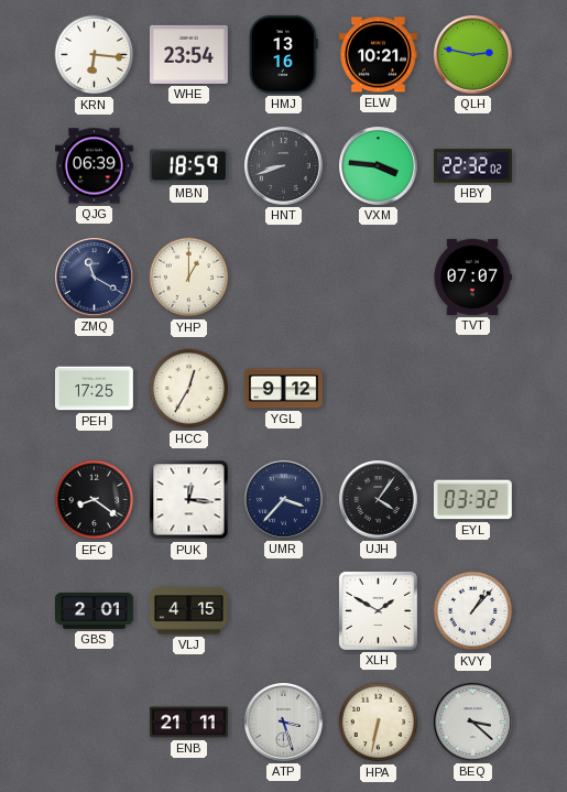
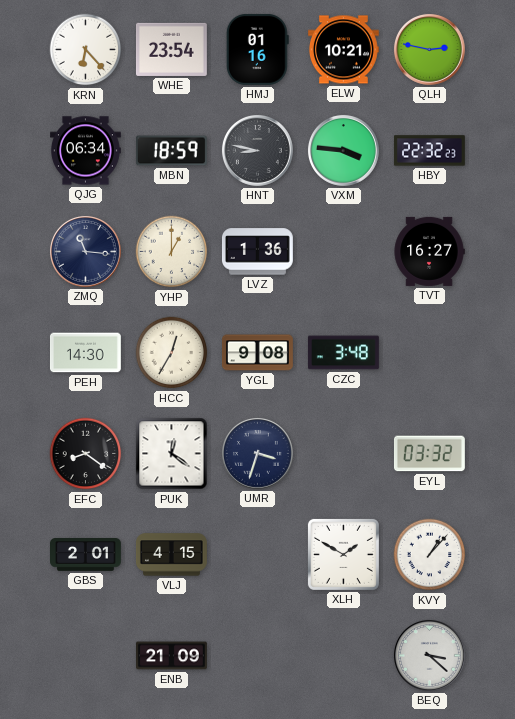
KRN: 6:16 -> 6:23
HMJ: 13:16 -> 01:16
QJG: 06:39 -> 06:34
HNT: 8:42 -> 8:47
HBY: 22:32:02 -> 22:32:23
ZMQ: 11:20 -> 11:16
LVZ: none -> 1:36
TVT: 07:07 -> 16:27
PEH: 17:25 -> 14:30
YGL: 9:12 -> 9:08
CZC: none -> 3:48
PUK: 12:16 -> 12:21
UMR: 3:37 -> 3:33
UJH: 4:06 -> none
ENB: 21:11 -> 21:09
ATP: 3:27 -> none
HPA: 6:32 -> none
